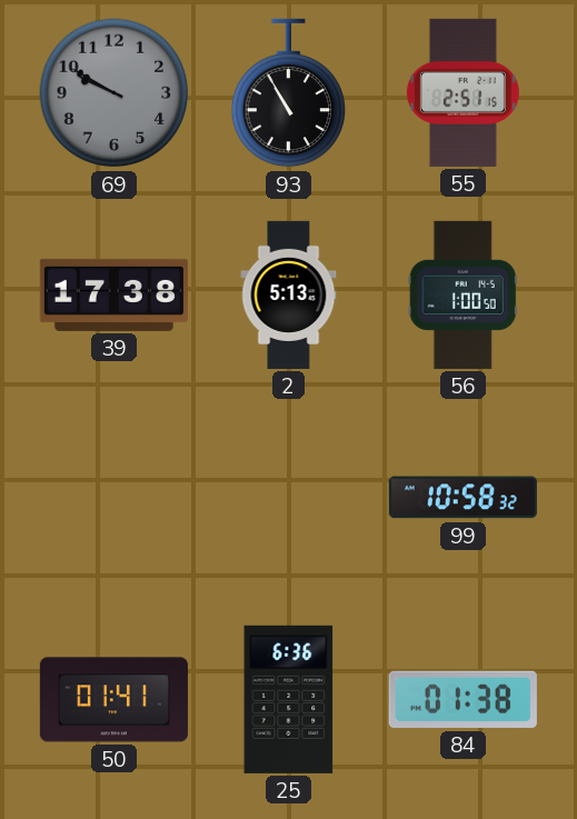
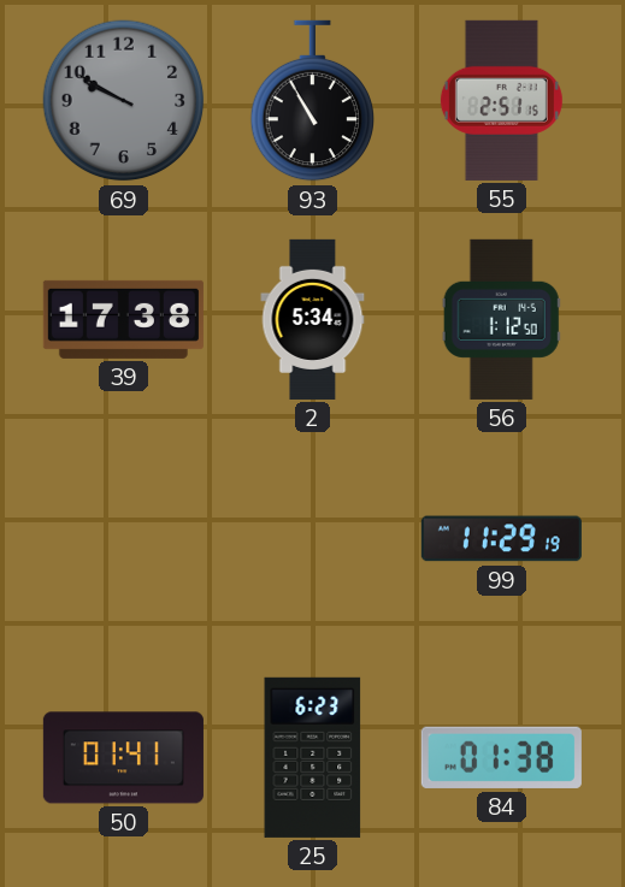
2: 5:13 -> 5:34
56: 1:00 -> 1:12
99: 10:58 -> 11:29
25: 6:36 -> 6:23
